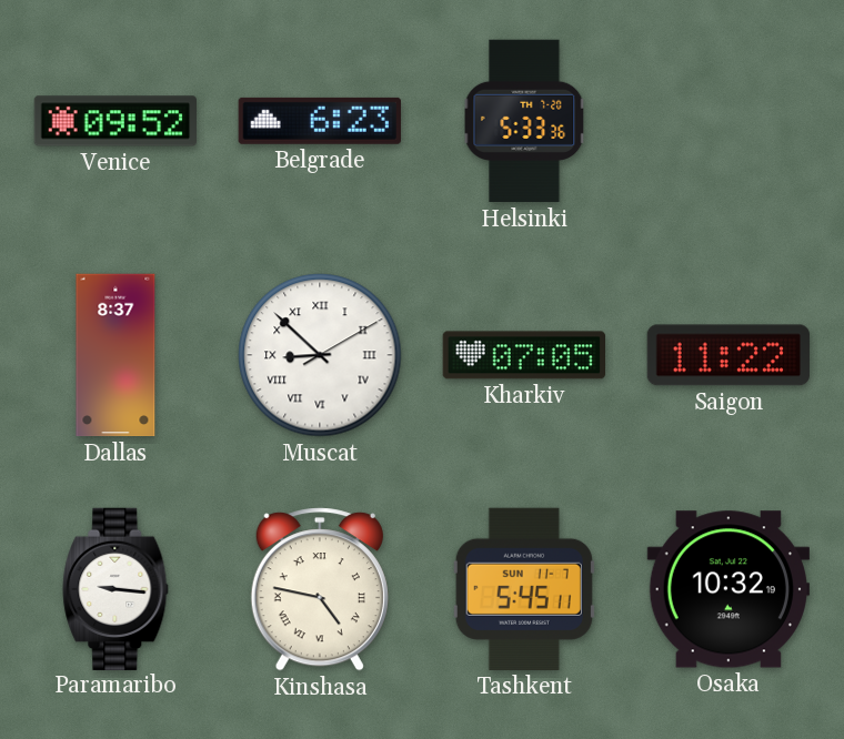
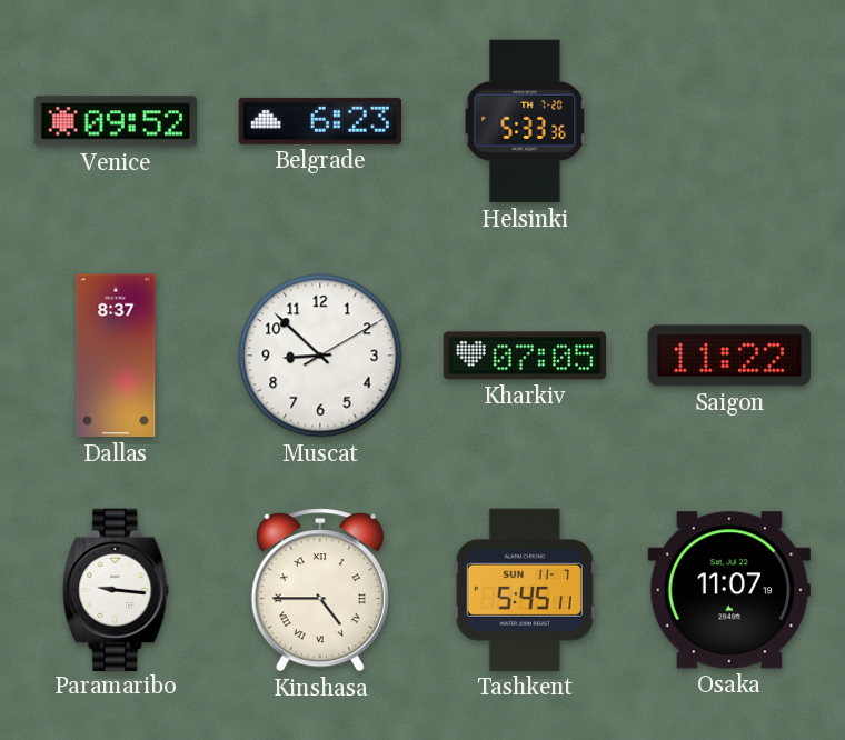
Muscat numerals: Roman -> Arabic
Kinshasa: 4:47 -> 4:45
Osaka: 10:32 -> 11:07
